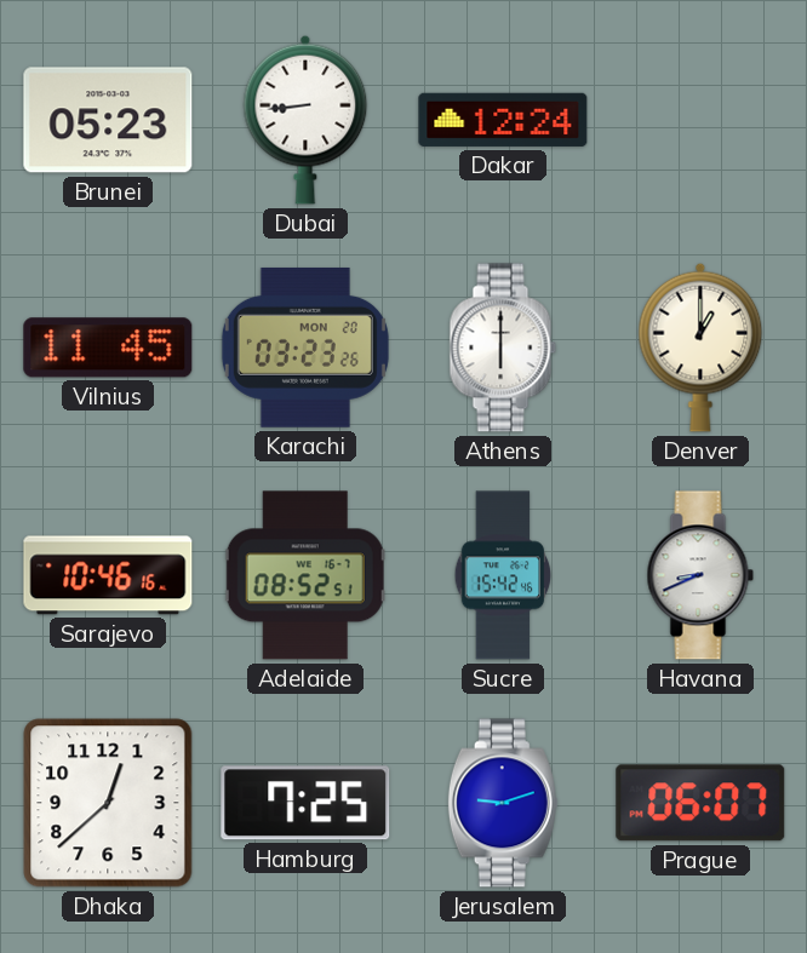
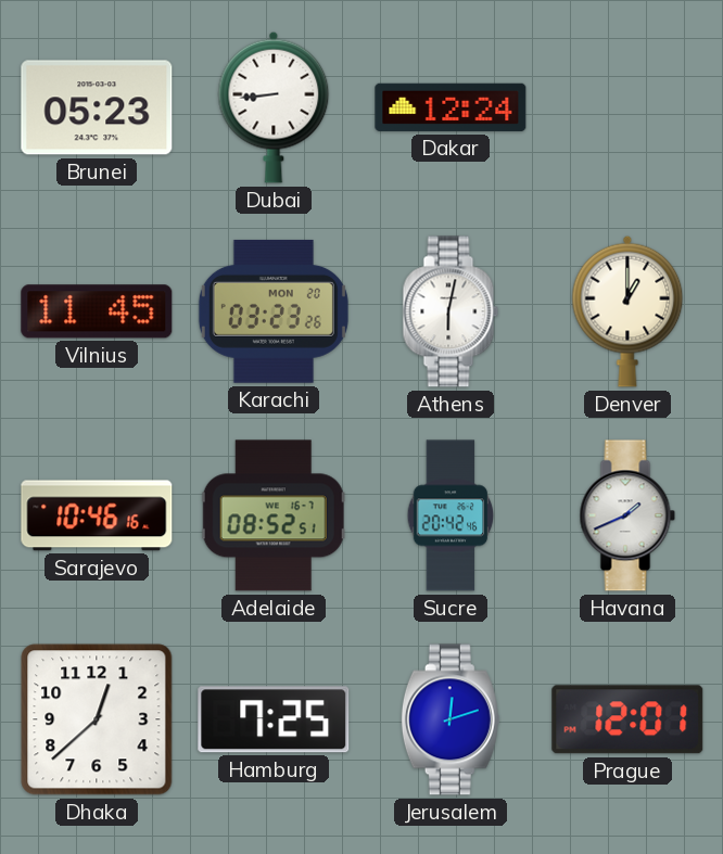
Athens: 6:00 -> 6:02
Sucre: 15:42 -> 20:42
Havana: 8:41 -> 1:41
Jerusalem: 9:12 -> 12:12
Prague: 06:07 -> 12:01
